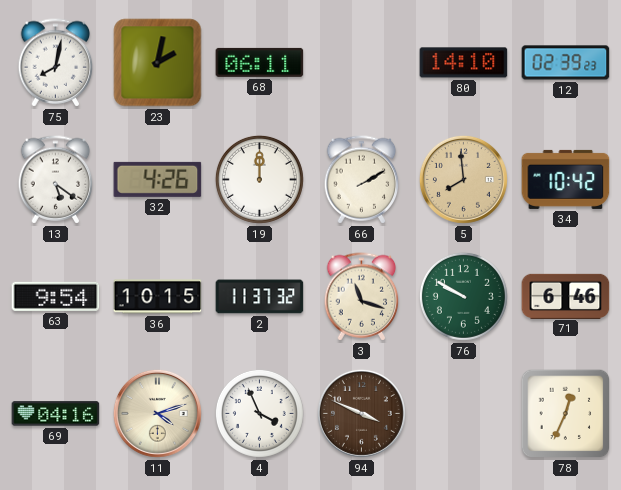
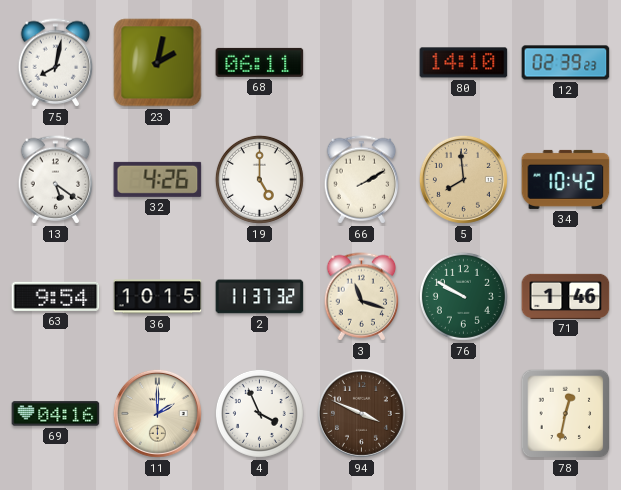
19: 12:00 -> 5:00
71: 6:46 -> 1:46
11: 4:12 -> 2:00
78: 12:34 -> 12:32
